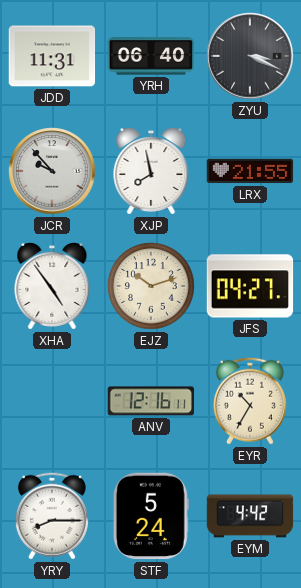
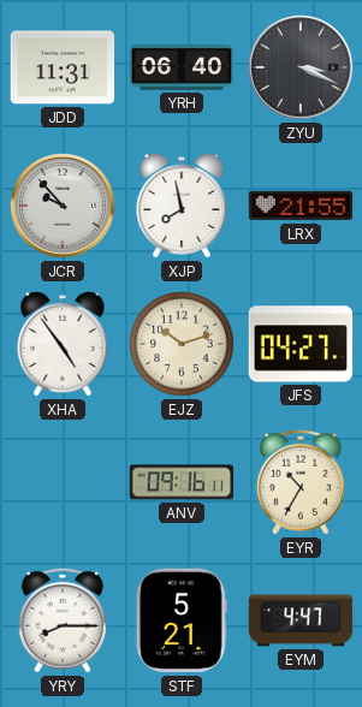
ANV: 12:16 -> 09:16
STF: 5:24 -> 5:21
EYM: 4:42 -> 4:47
